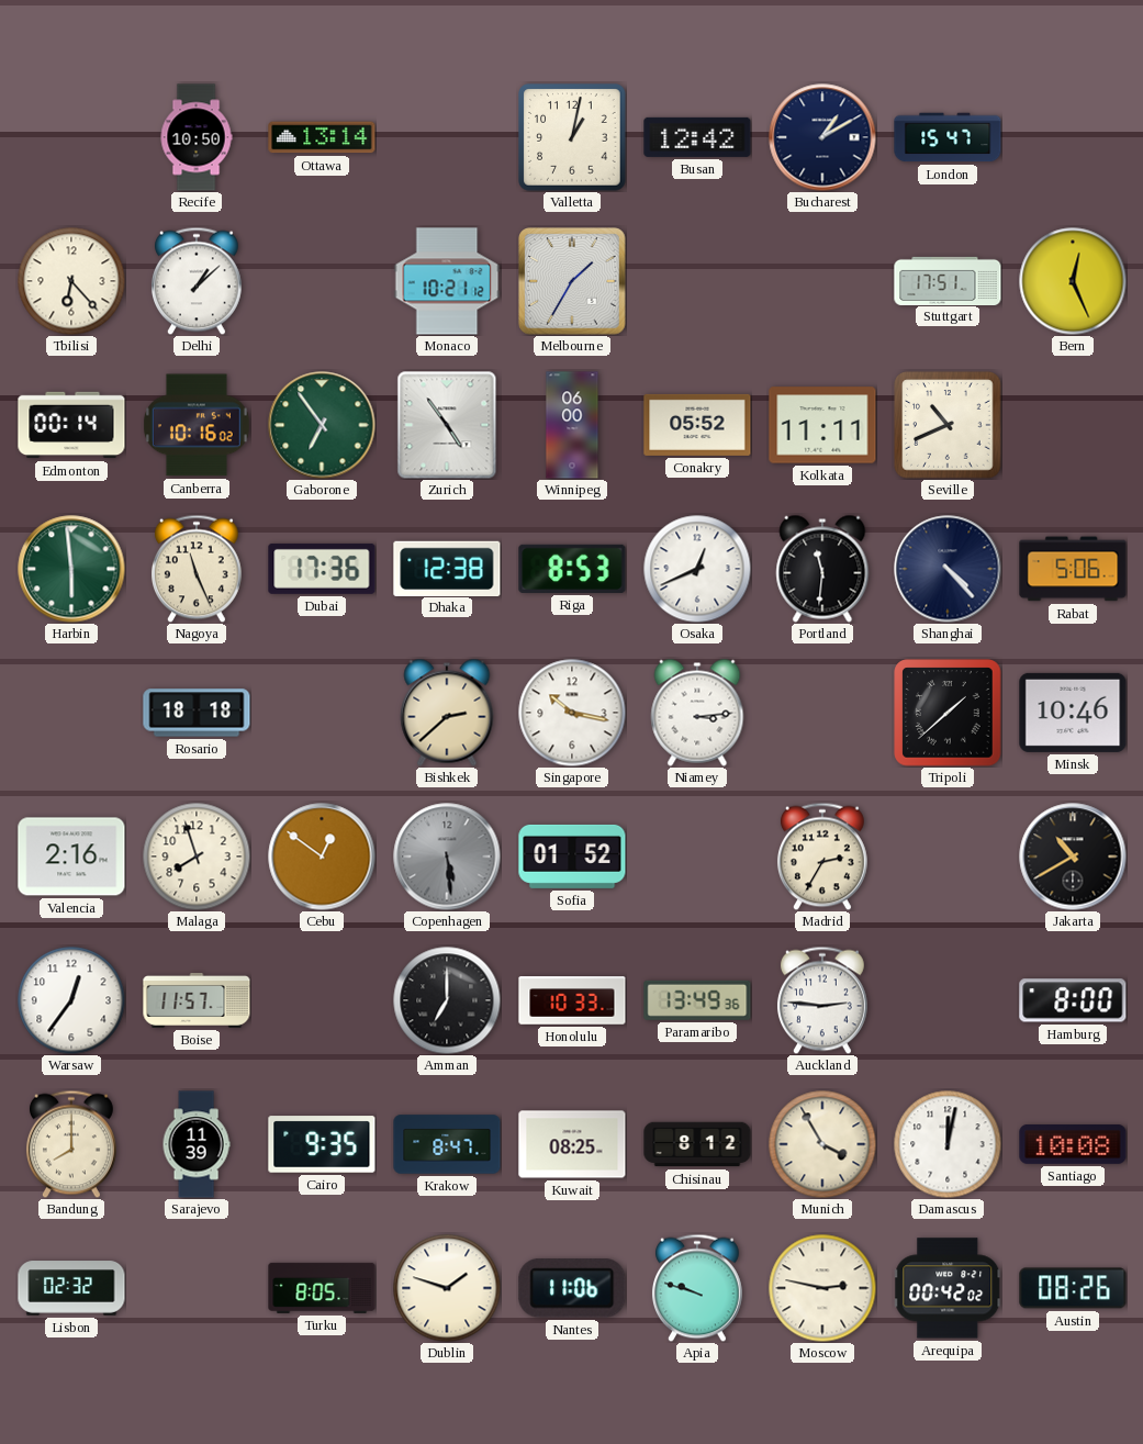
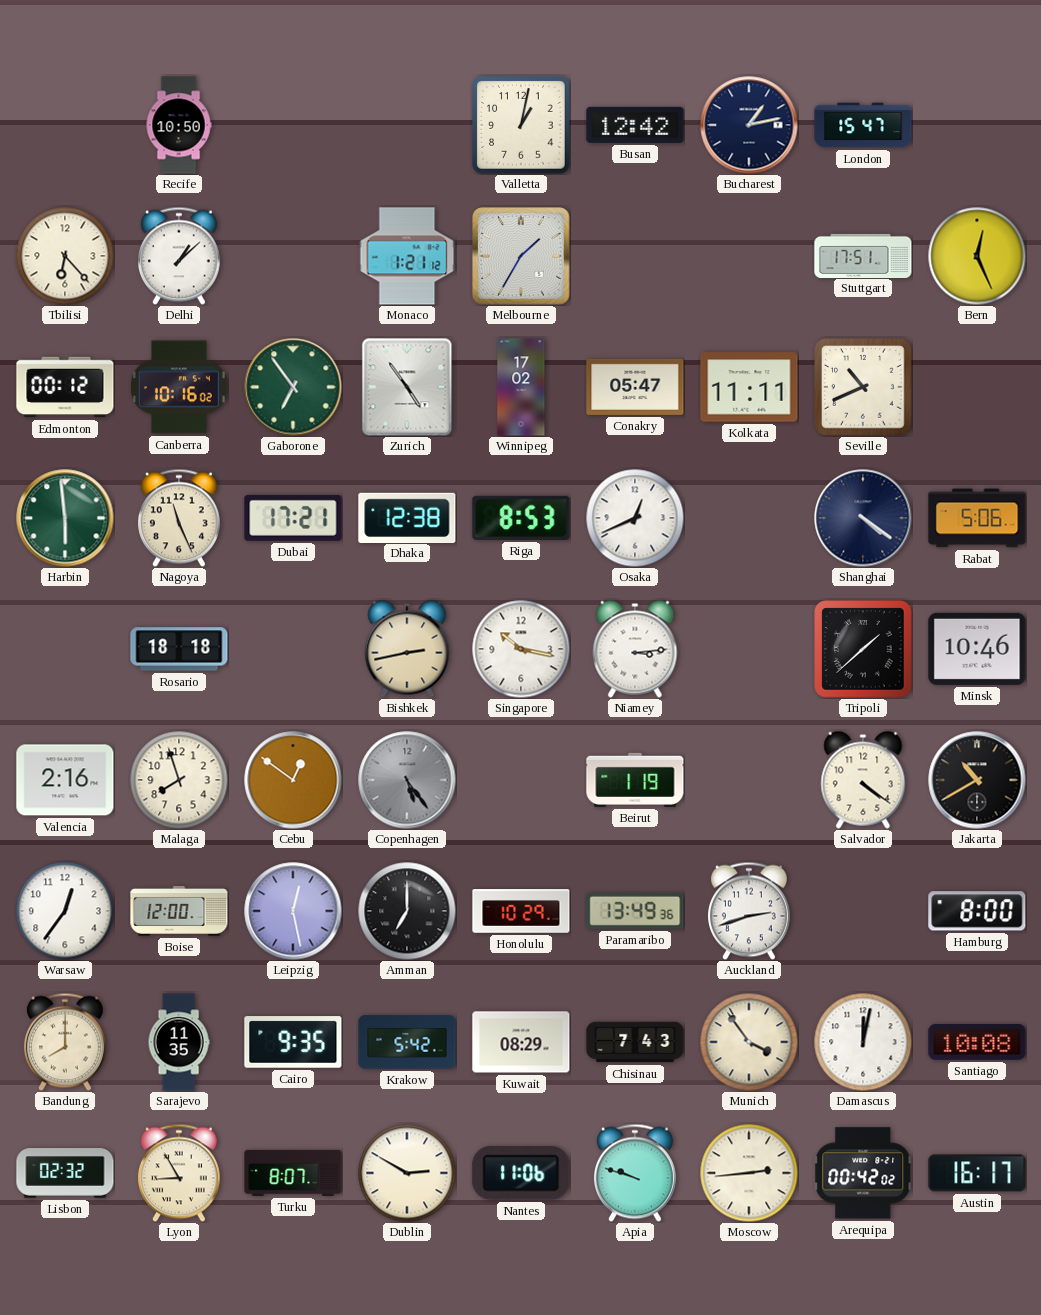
Ottawa: 13:14 -> none
Bucharest: 1:10 -> 1:13
Monaco: 10:21 -> 1:21
Edmonton: 00:14 -> 00:12
Winnipeg: 06:00 -> 17:02
Conakry: 05:52 -> 05:47
Dubai: 17:36 -> 17:21
Portland: 11:31 -> none
Shanghai: 4:23 -> 4:21
Bishkek: 2:38 -> 2:43
Copenhagen: 5:29 -> 5:24
Sofia: 01:52 -> none
Beirut: none -> 1:19
Madrid: 2:35 -> none
Salvador: none -> 4:21
Boise: 11:57 -> 12:00
Leipzig: none -> 12:28
Honolulu: 10:33 -> 10:29
Auckland: 2:46 -> 2:42
Sarajevo: 11:39 -> 11:35
Krakow: 8:47 -> 5:42
Kuwait: 08:25 -> 08:29
Chisinau: 8:12 -> 7:43
Munich: 3:55 -> 3:54
Lyon: none -> 8:55
Turku: 8:05 -> 8:07
Dublin: 1:48 -> 2:50
Moscow: 2:47 -> 2:44
Austin: 08:26 -> 16:17
